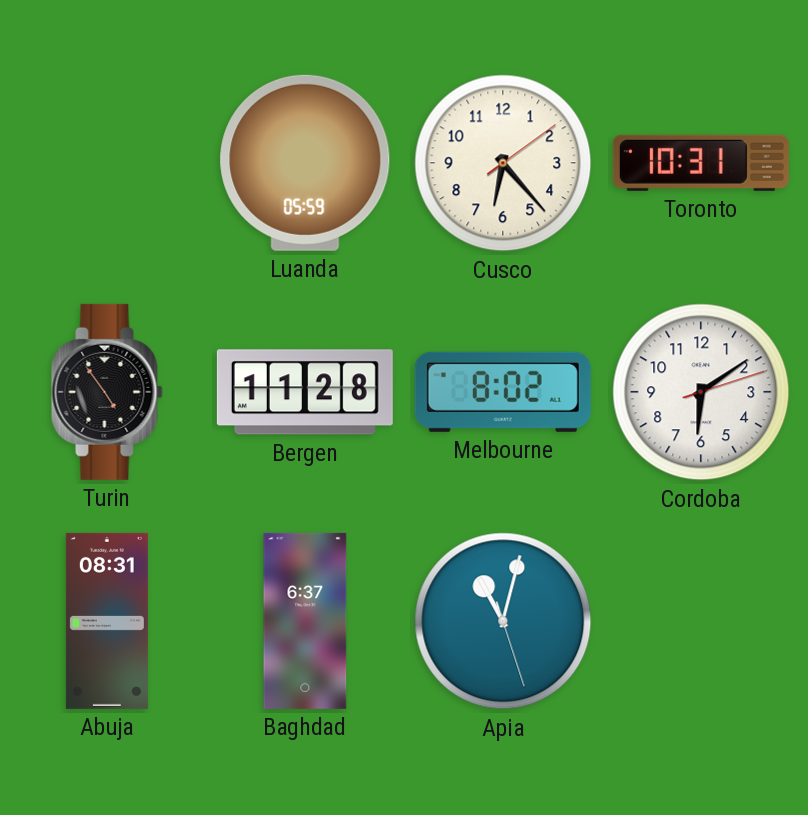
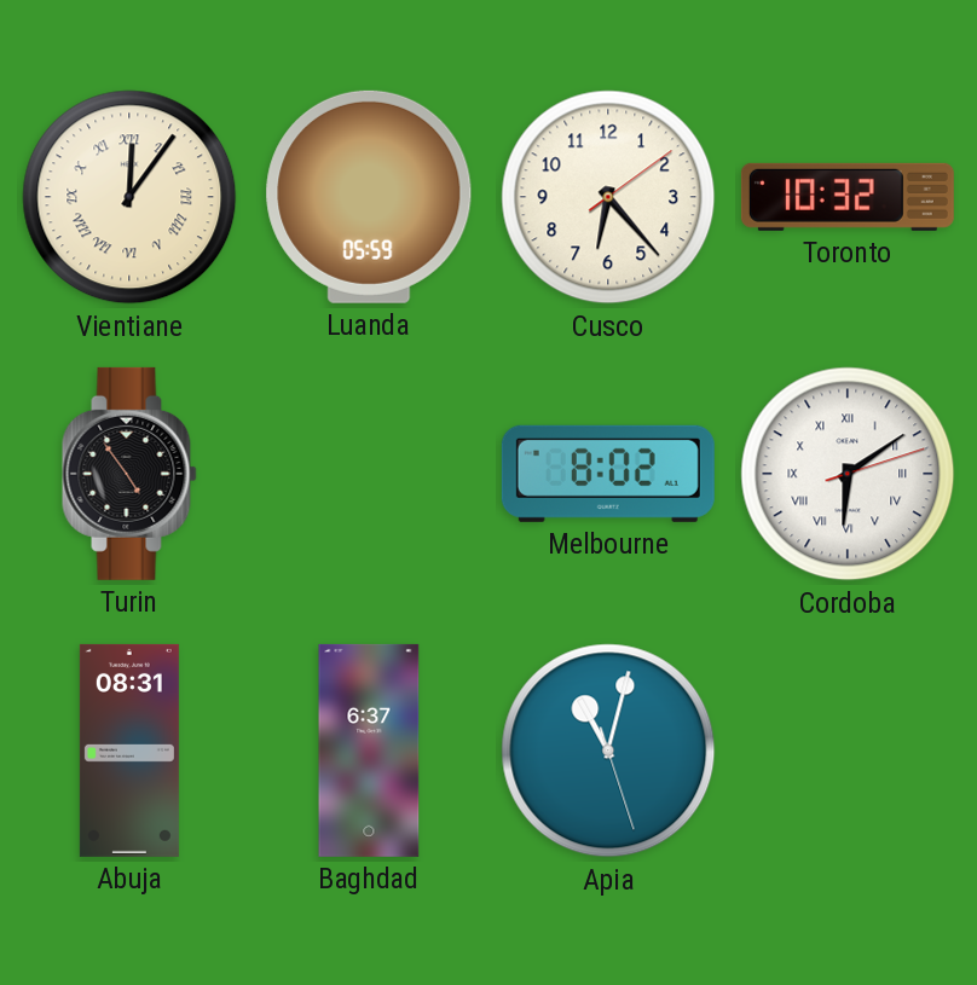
Vientiane: none -> 12:06
Toronto: 10:31 -> 10:32
Bergen: 11:28 -> none
Cordoba numerals: Arabic -> Roman
